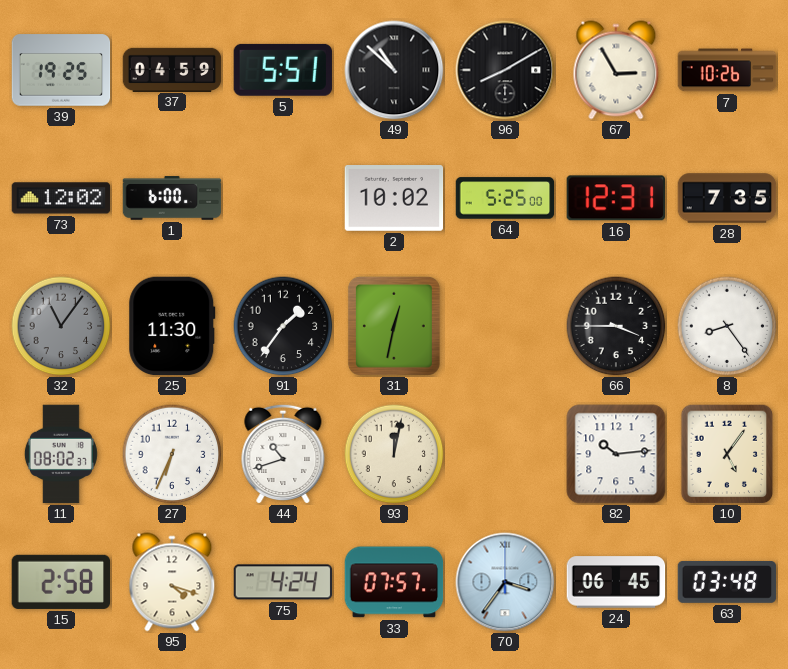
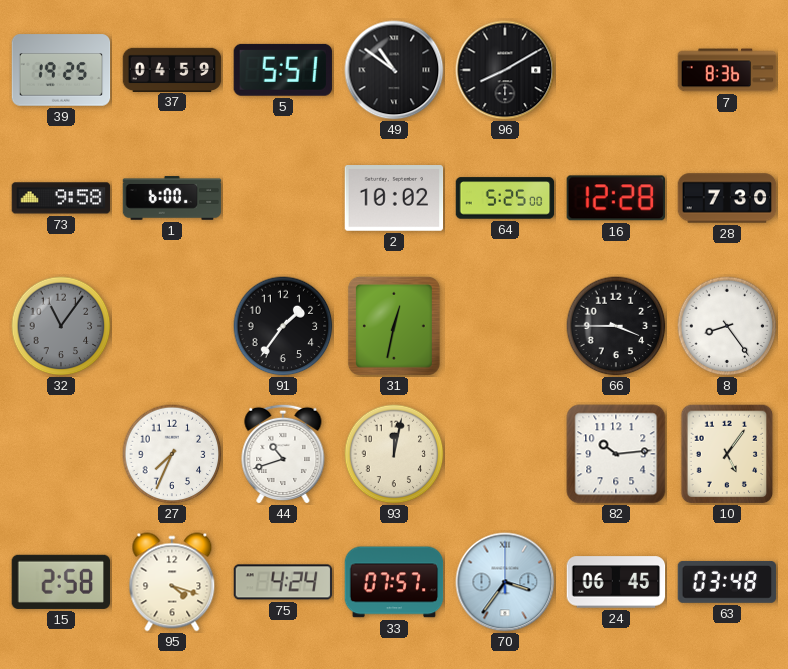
49: 10:52 -> 10:51
67: 2:55 -> none
7: 10:26 -> 8:36
73: 12:02 -> 9:58
16: 12:31 -> 12:28
28: 7:35 -> 7:30
25: 11:30 -> none
11: 08:02 -> none
27: 6:34 -> 7:34
